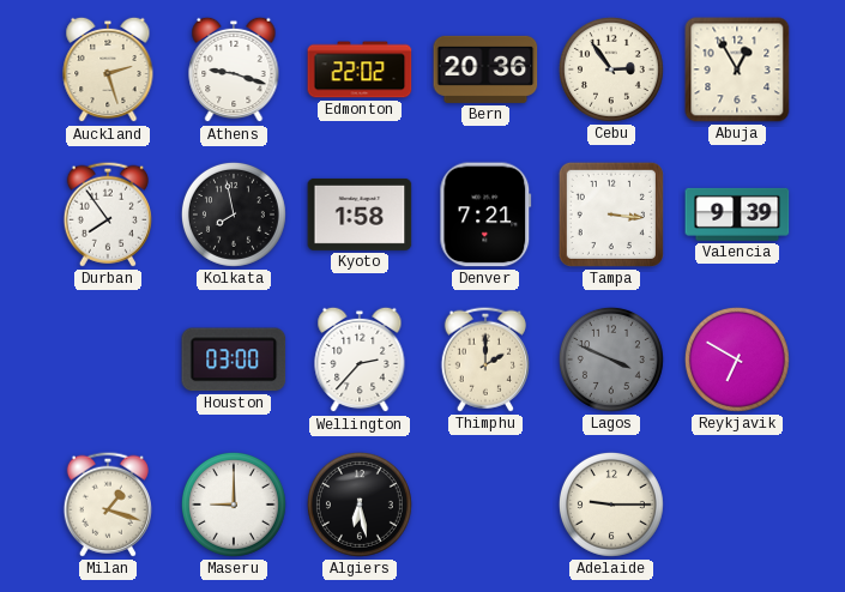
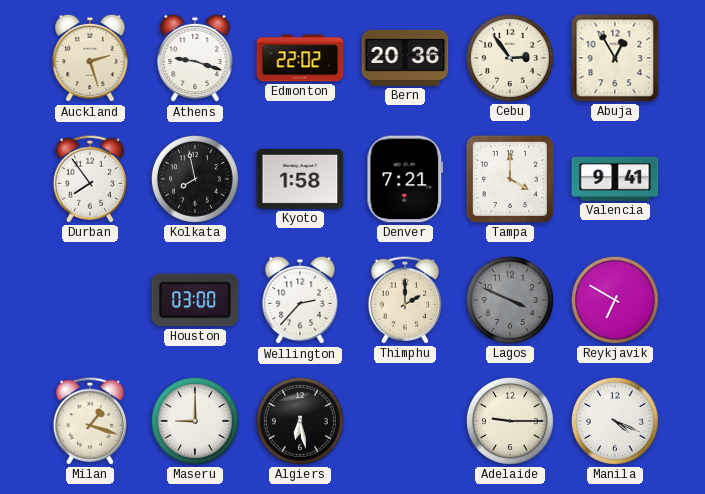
Tampa: 3:16 -> 4:00
Valencia: 9:39 -> 9:41
Manila: none -> 4:19
